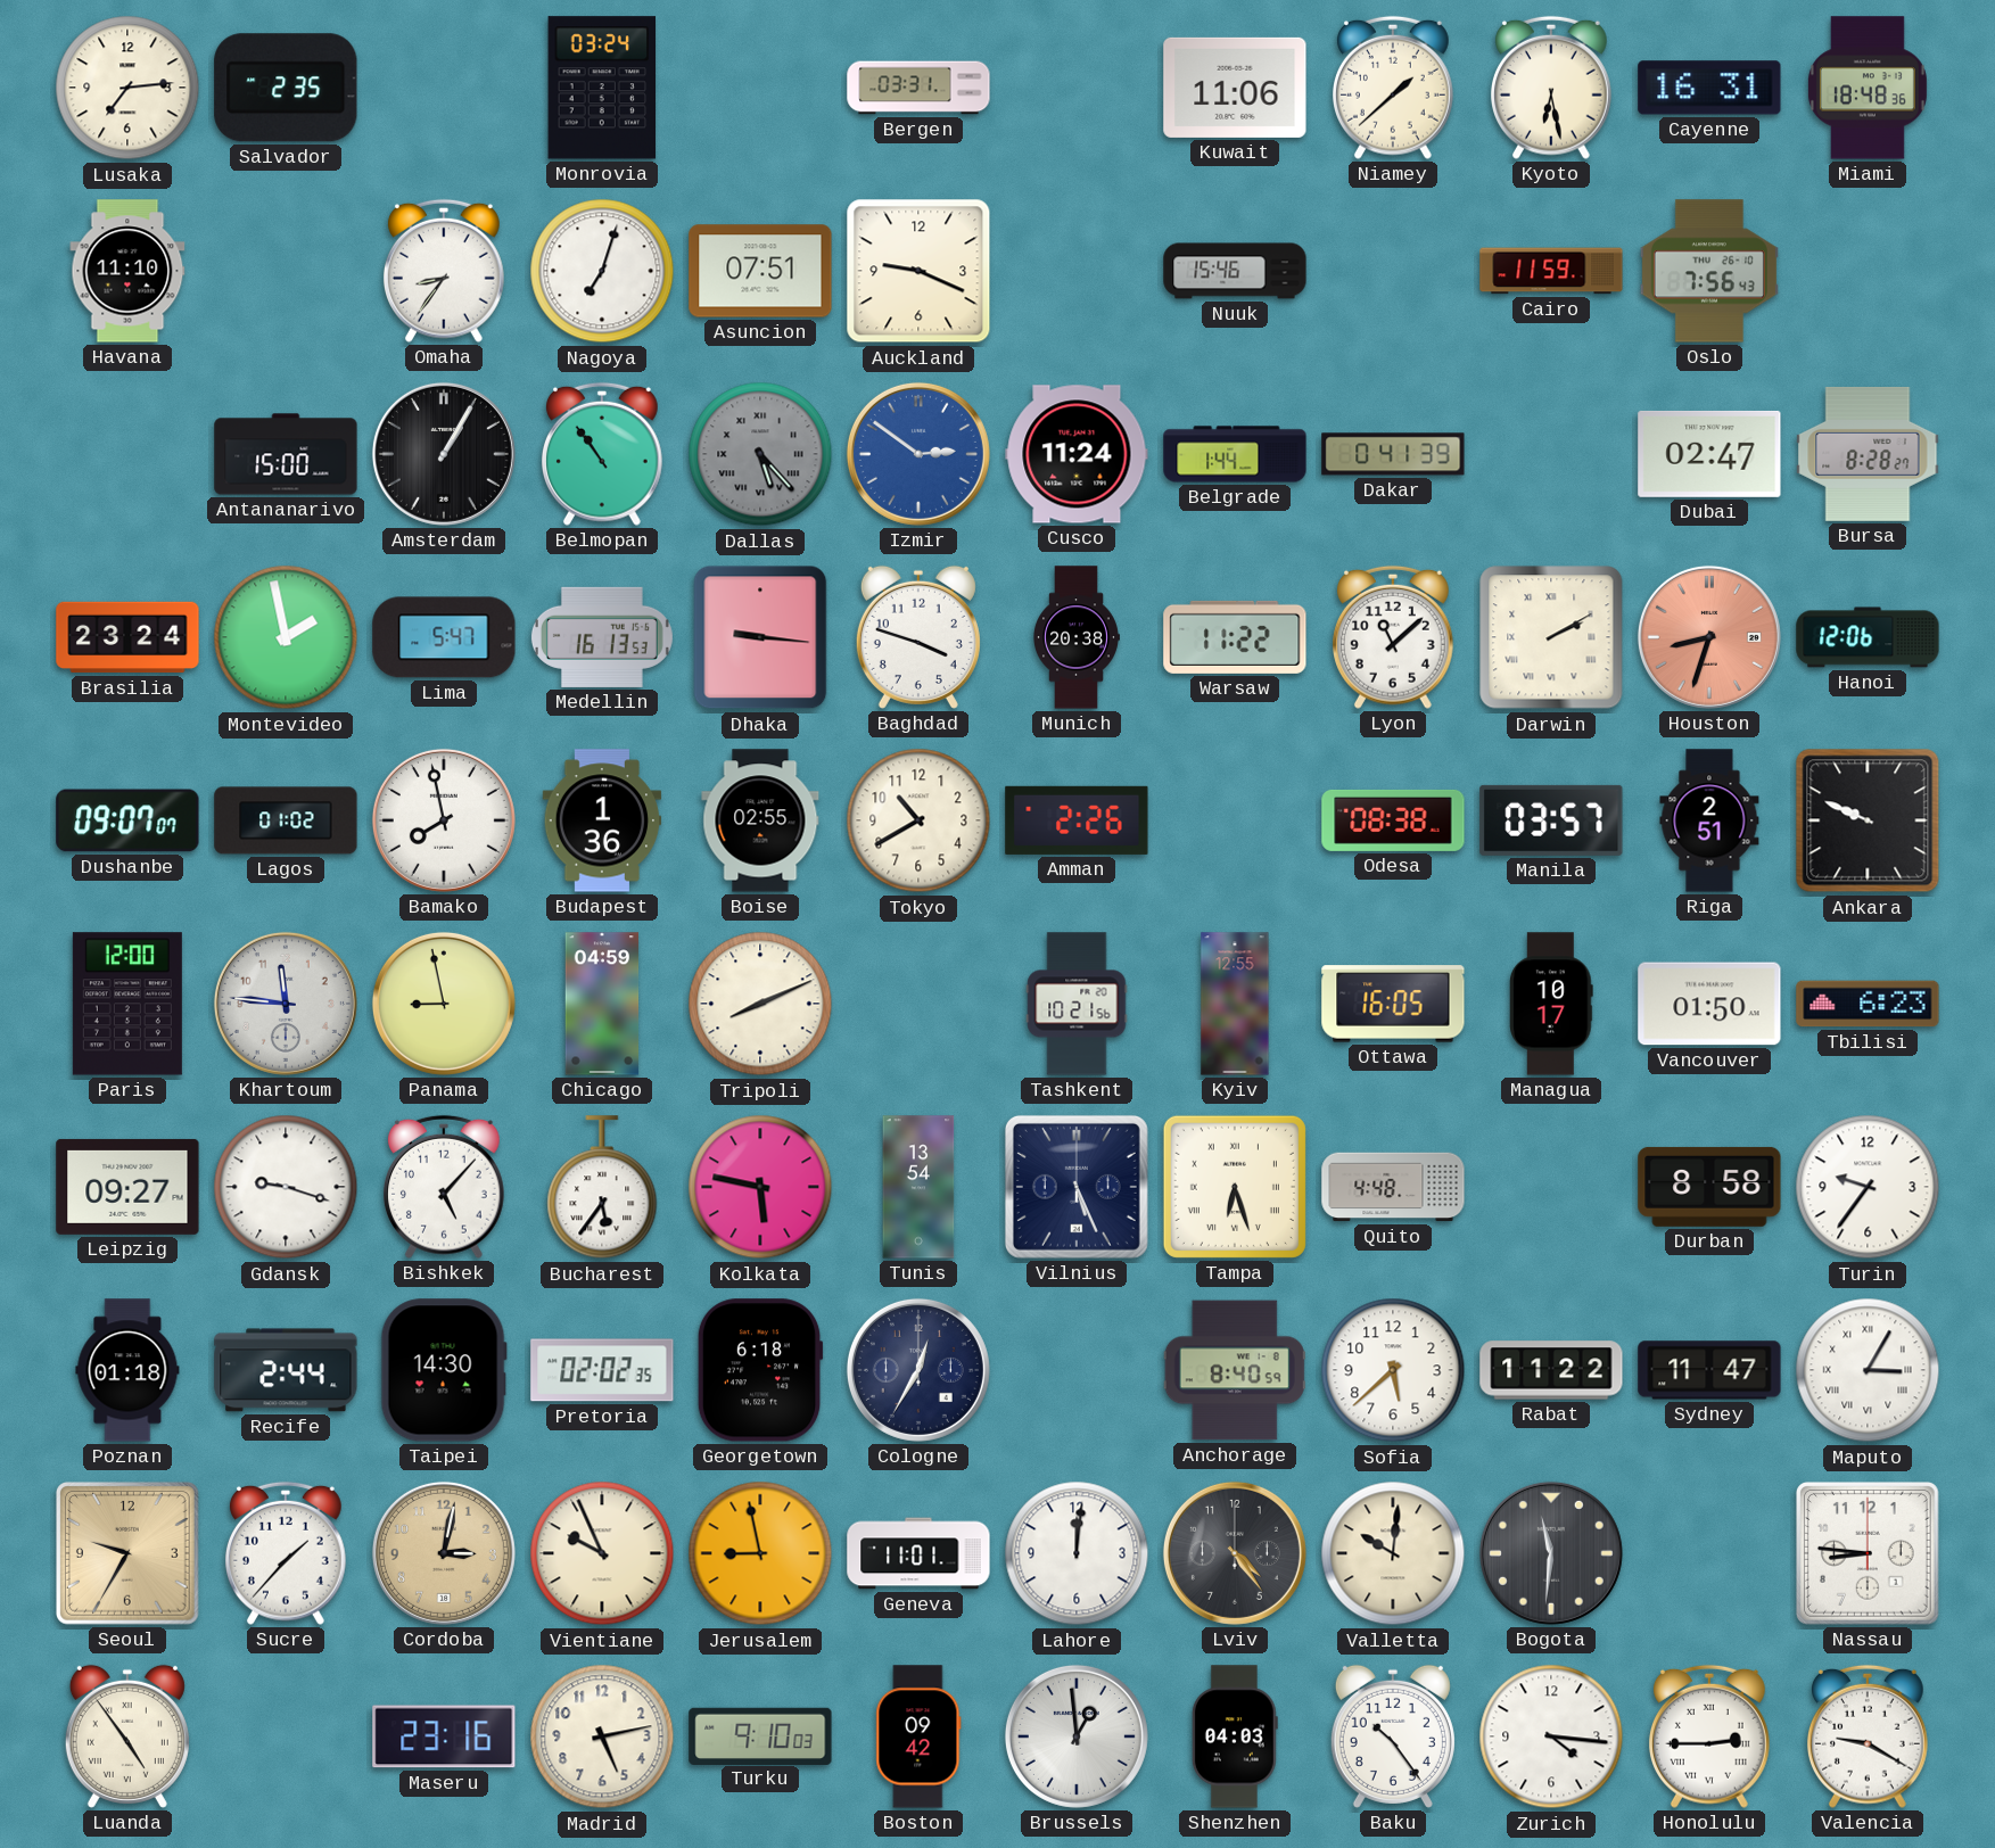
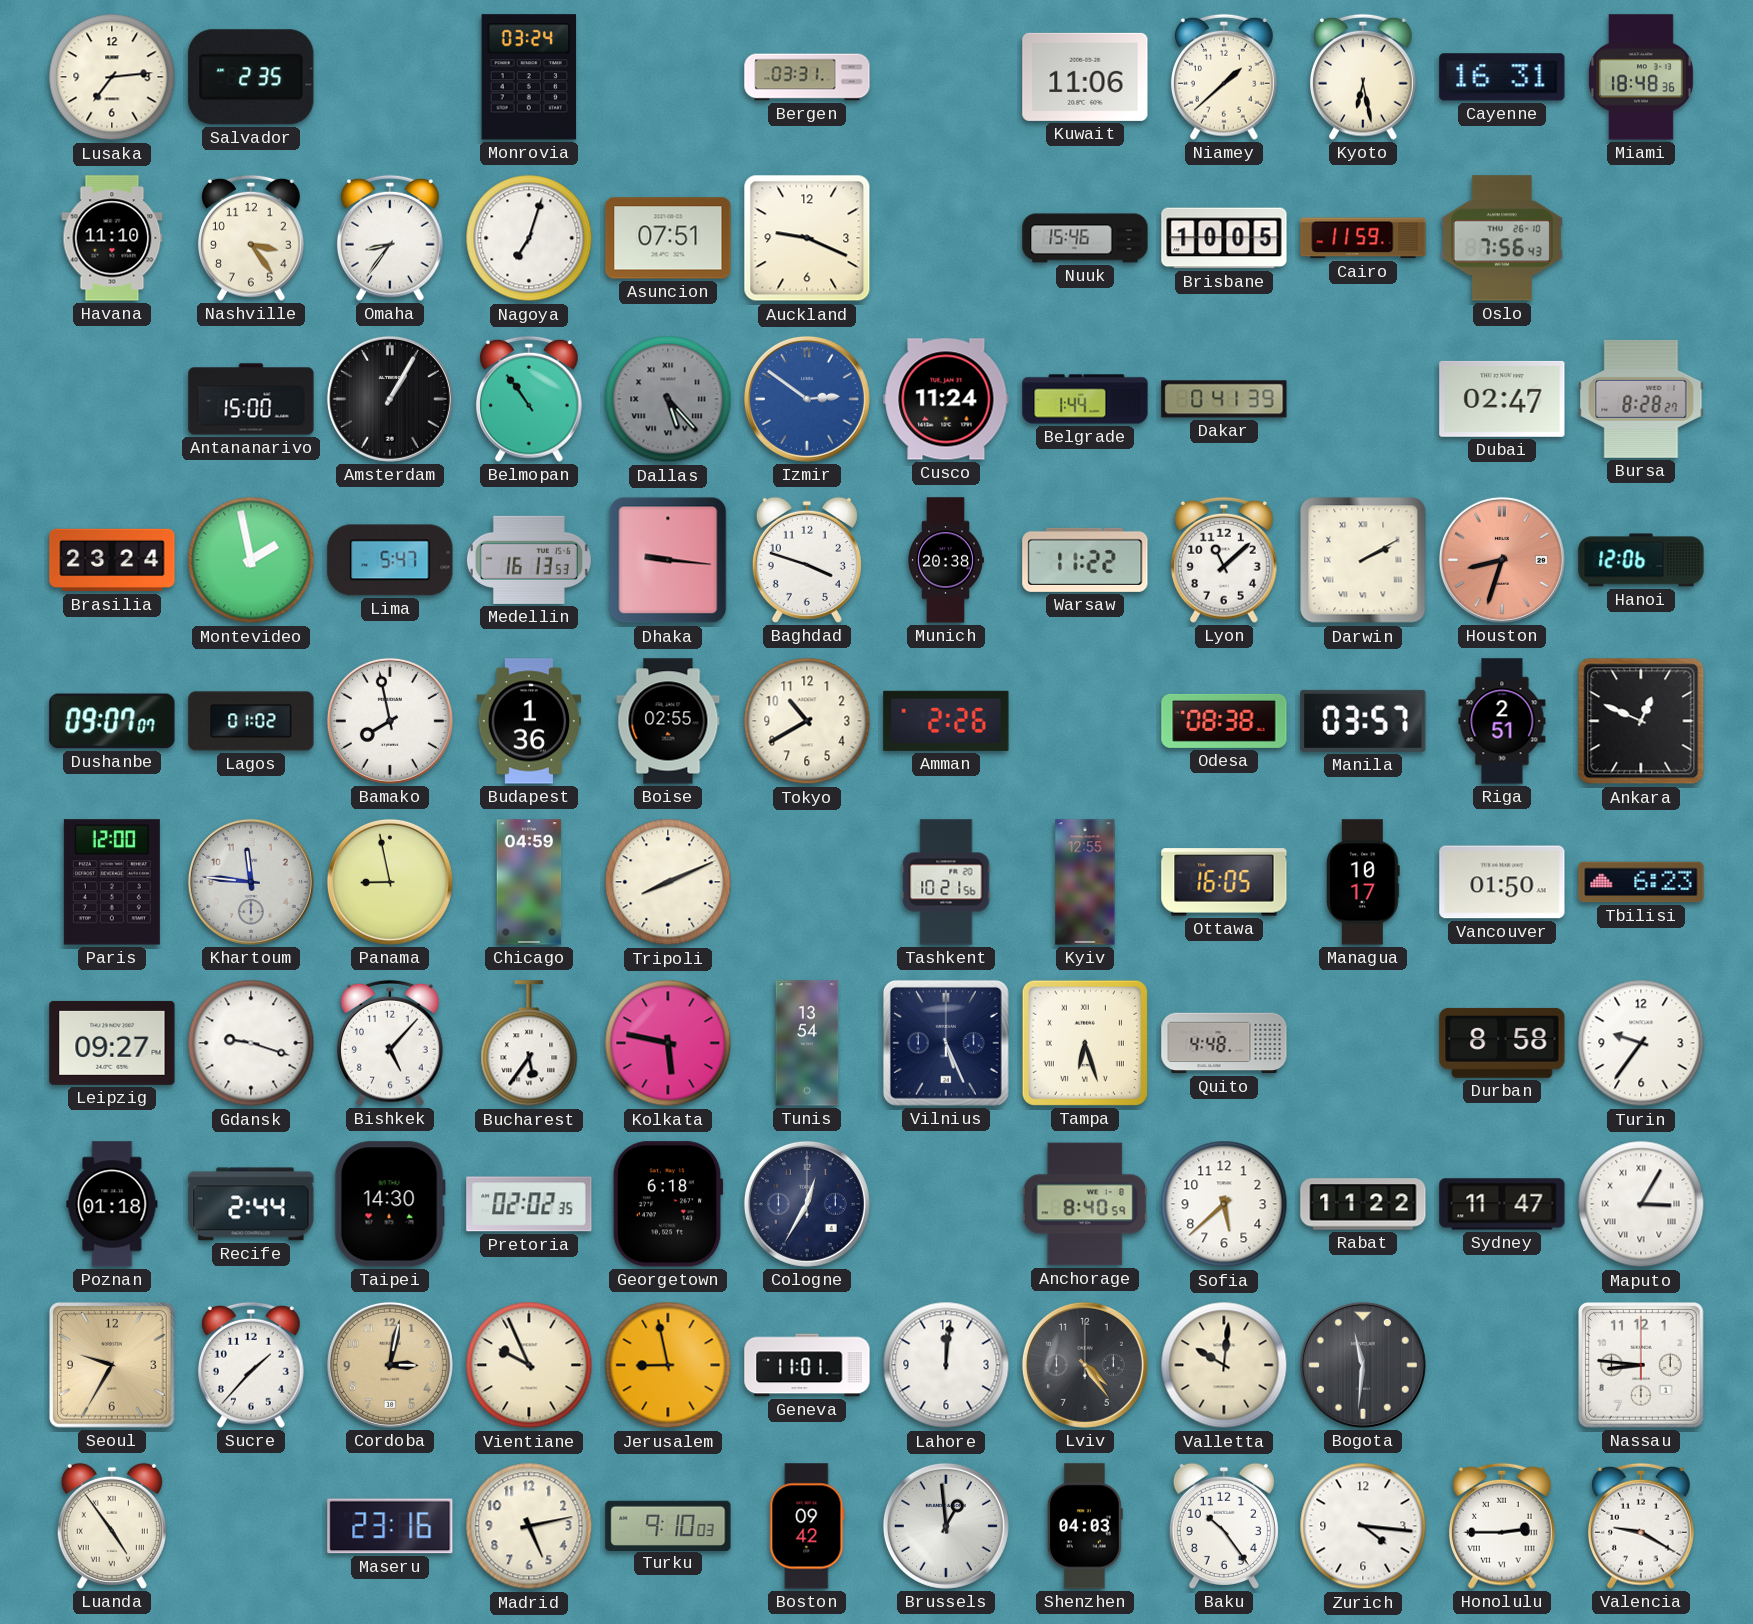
Nashville: none -> 3:24
Brisbane: none -> 10:05
Ankara: 9:49 -> 12:49
